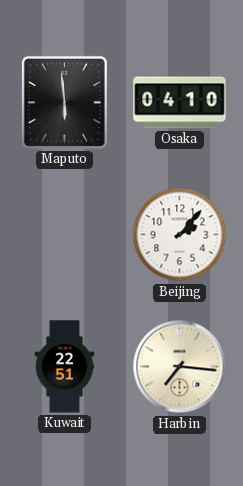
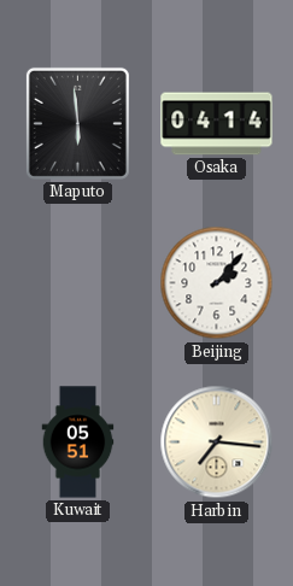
Osaka: 04:10 -> 04:14
Kuwait: 22:51 -> 05:51
